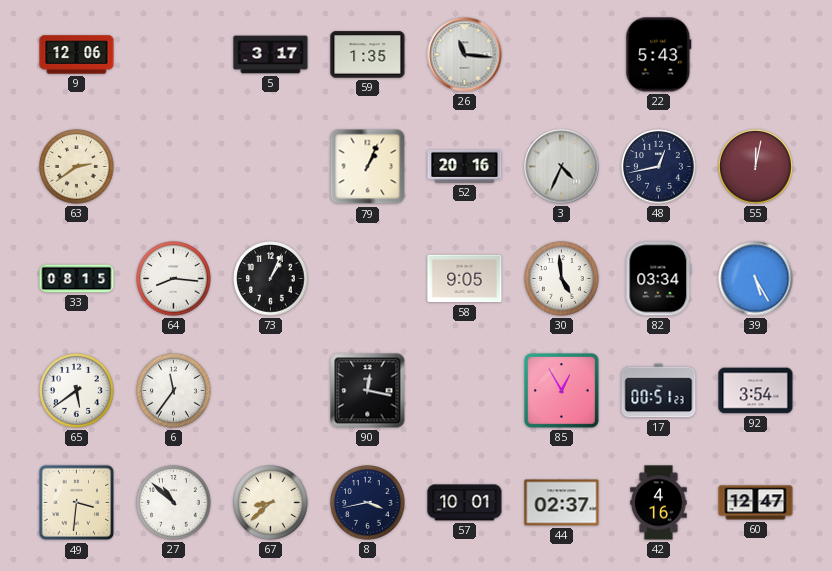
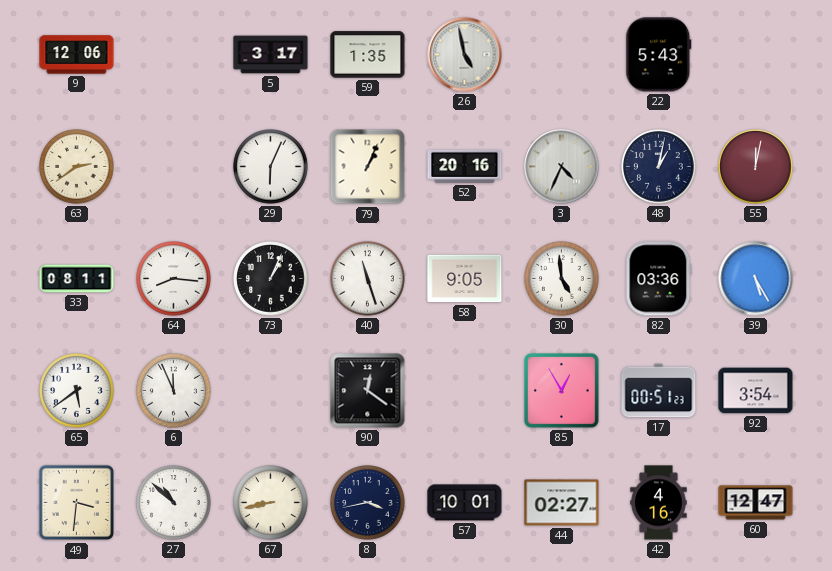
26: 11:16 -> 4:58
29: none -> 6:04
48: 12:43 -> 1:02
33: 08:15 -> 08:11
40: none -> 11:27
82: 03:34 -> 03:36
6: 11:36 -> 11:56
90: 12:17 -> 12:21
67: 8:38 -> 8:43
44: 02:37 -> 02:27
